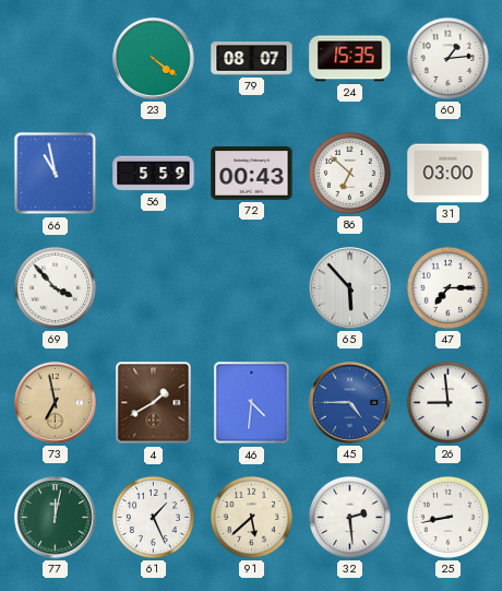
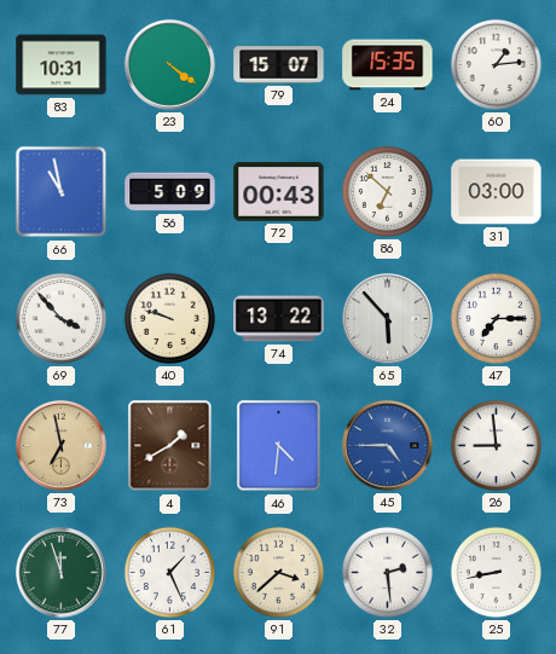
83: none -> 10:31
79: 08:07 -> 15:07
56: 5:59 -> 5:09
40: none -> 9:48
74: none -> 13:22
77: 12:02 -> 11:57
91: 5:38 -> 3:38
